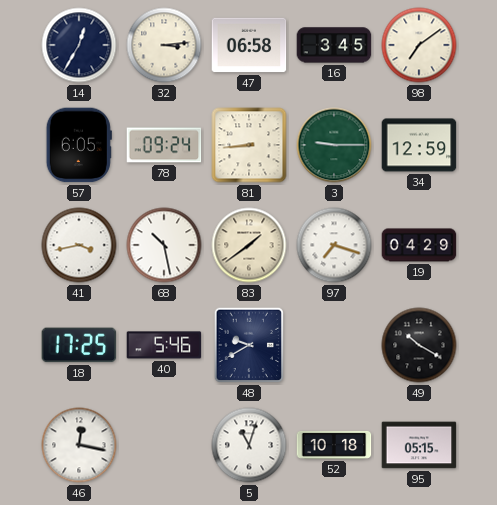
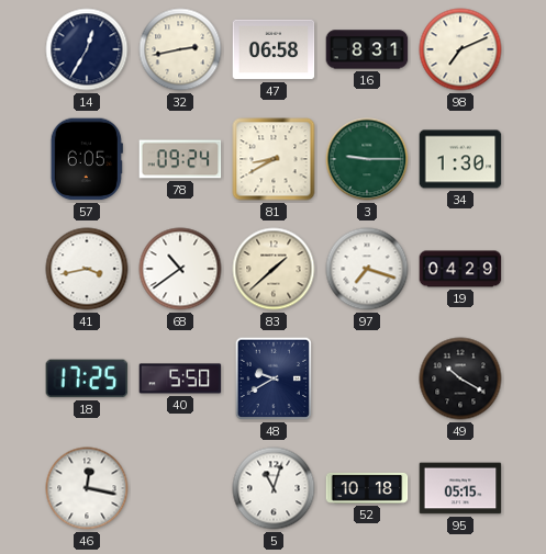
32: 3:14 -> 2:43
16: 3:45 -> 8:31
98: 7:09 -> 7:11
81: 8:44 -> 8:40
34: 12:59 -> 1:30
68: 10:28 -> 10:39
83: 1:39 -> 1:38
40: 5:46 -> 5:50
